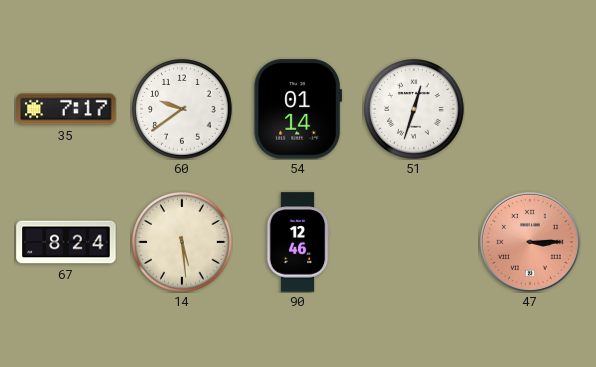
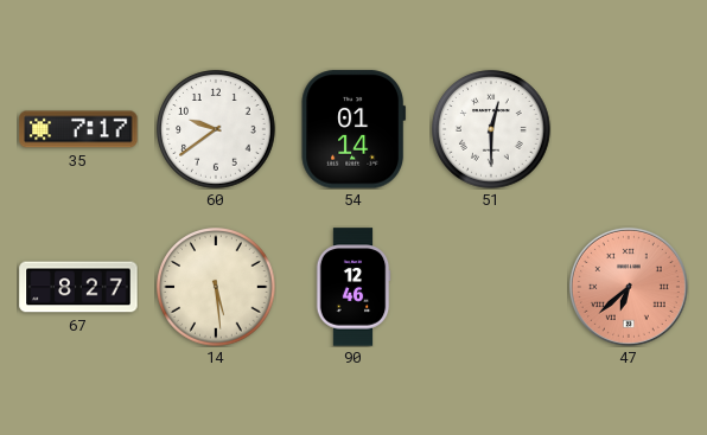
51: 12:33 -> 12:30
67: 8:24 -> 8:27
47: 3:15 -> 6:38
